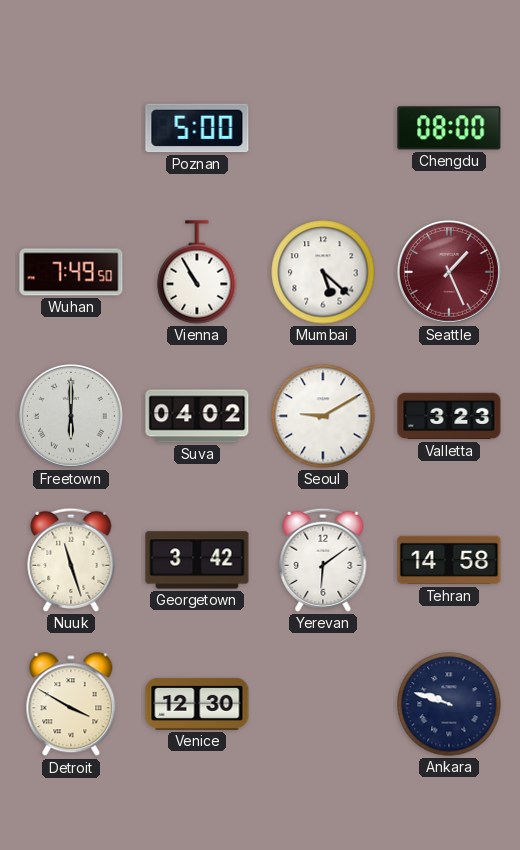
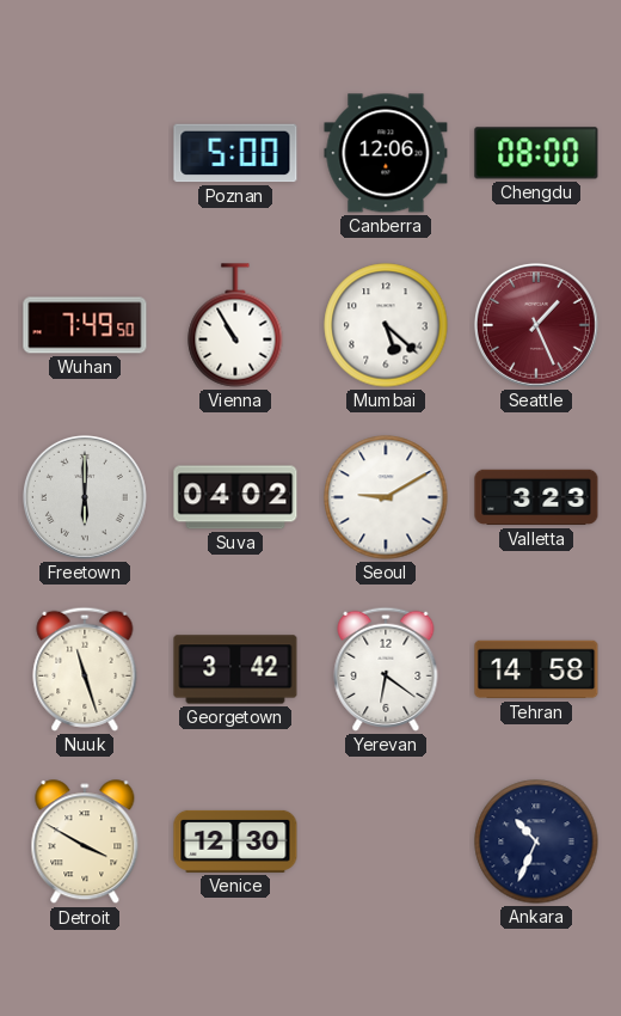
Canberra: none -> 12:06
Yerevan: 6:09 -> 6:21
Ankara: 9:48 -> 10:34
